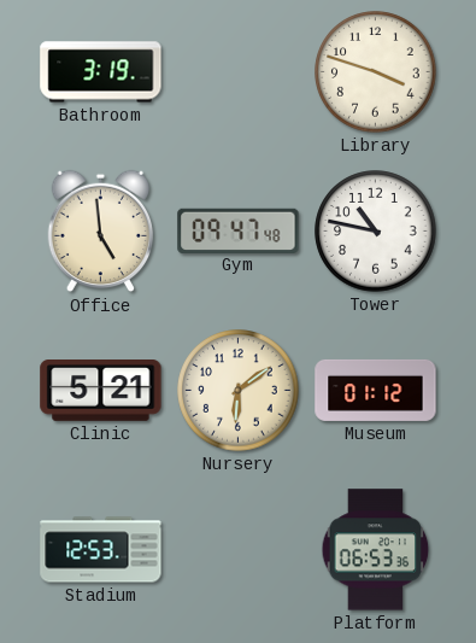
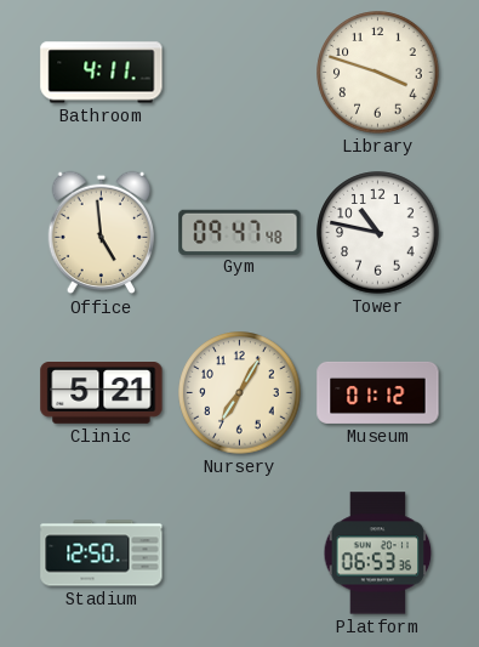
Bathroom: 3:19 -> 4:11
Nursery: 6:09 -> 7:05
Stadium: 12:53 -> 12:50
